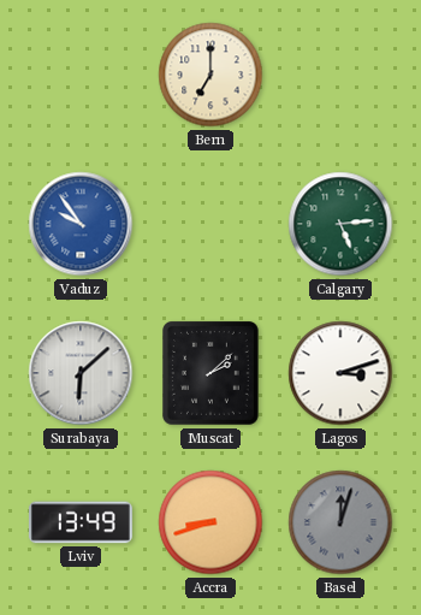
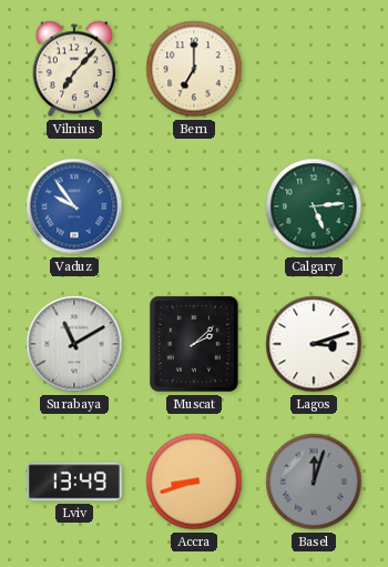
Vilnius: none -> 7:07
Surabaya: 6:08 -> 11:10
